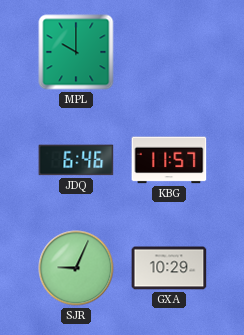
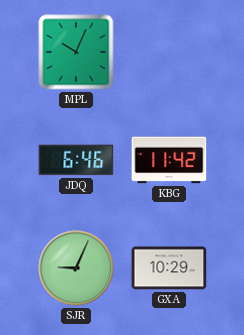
MPL: 10:00 -> 10:04
KBG: 11:57 -> 11:42
